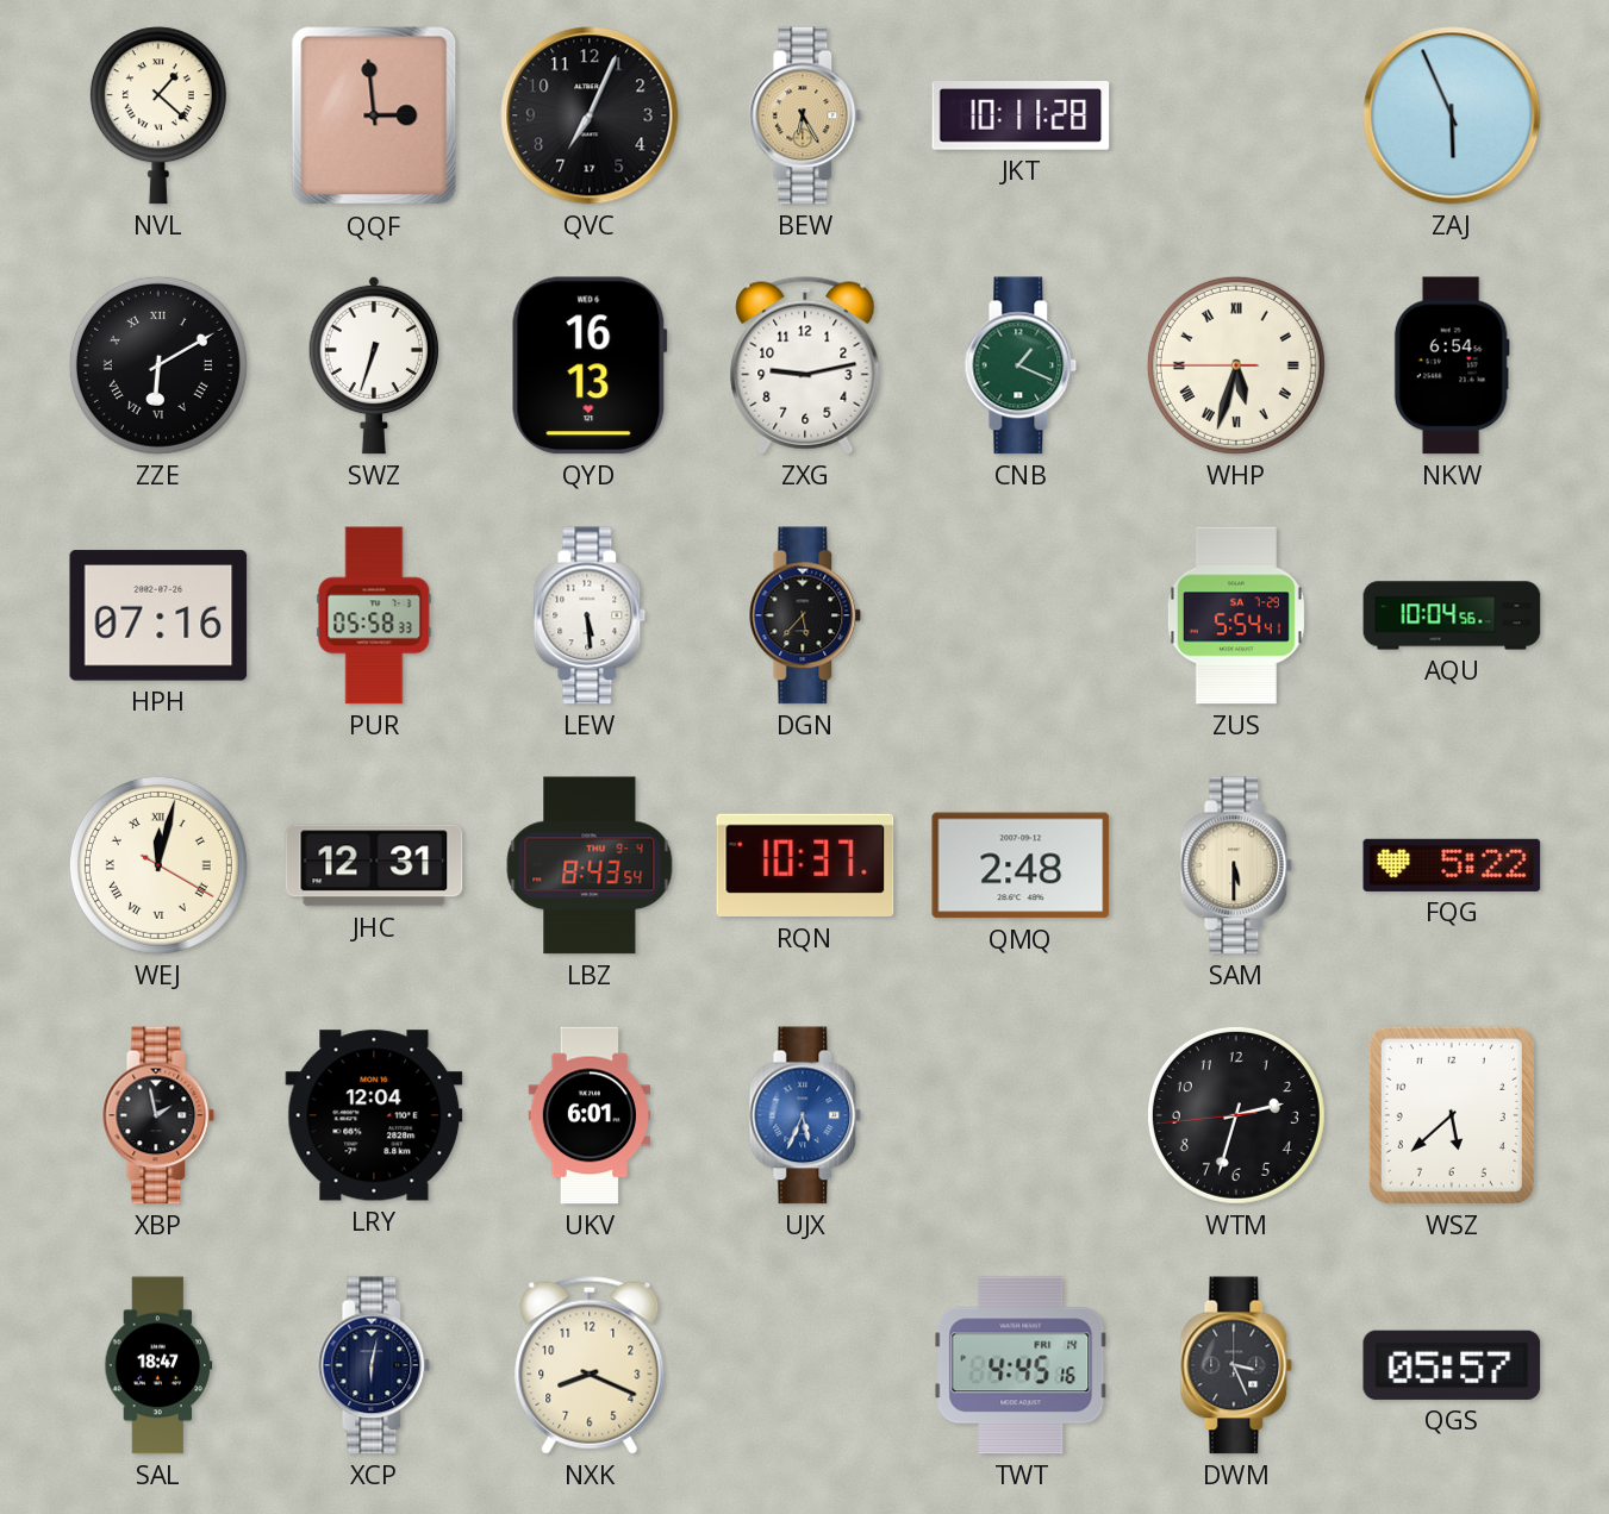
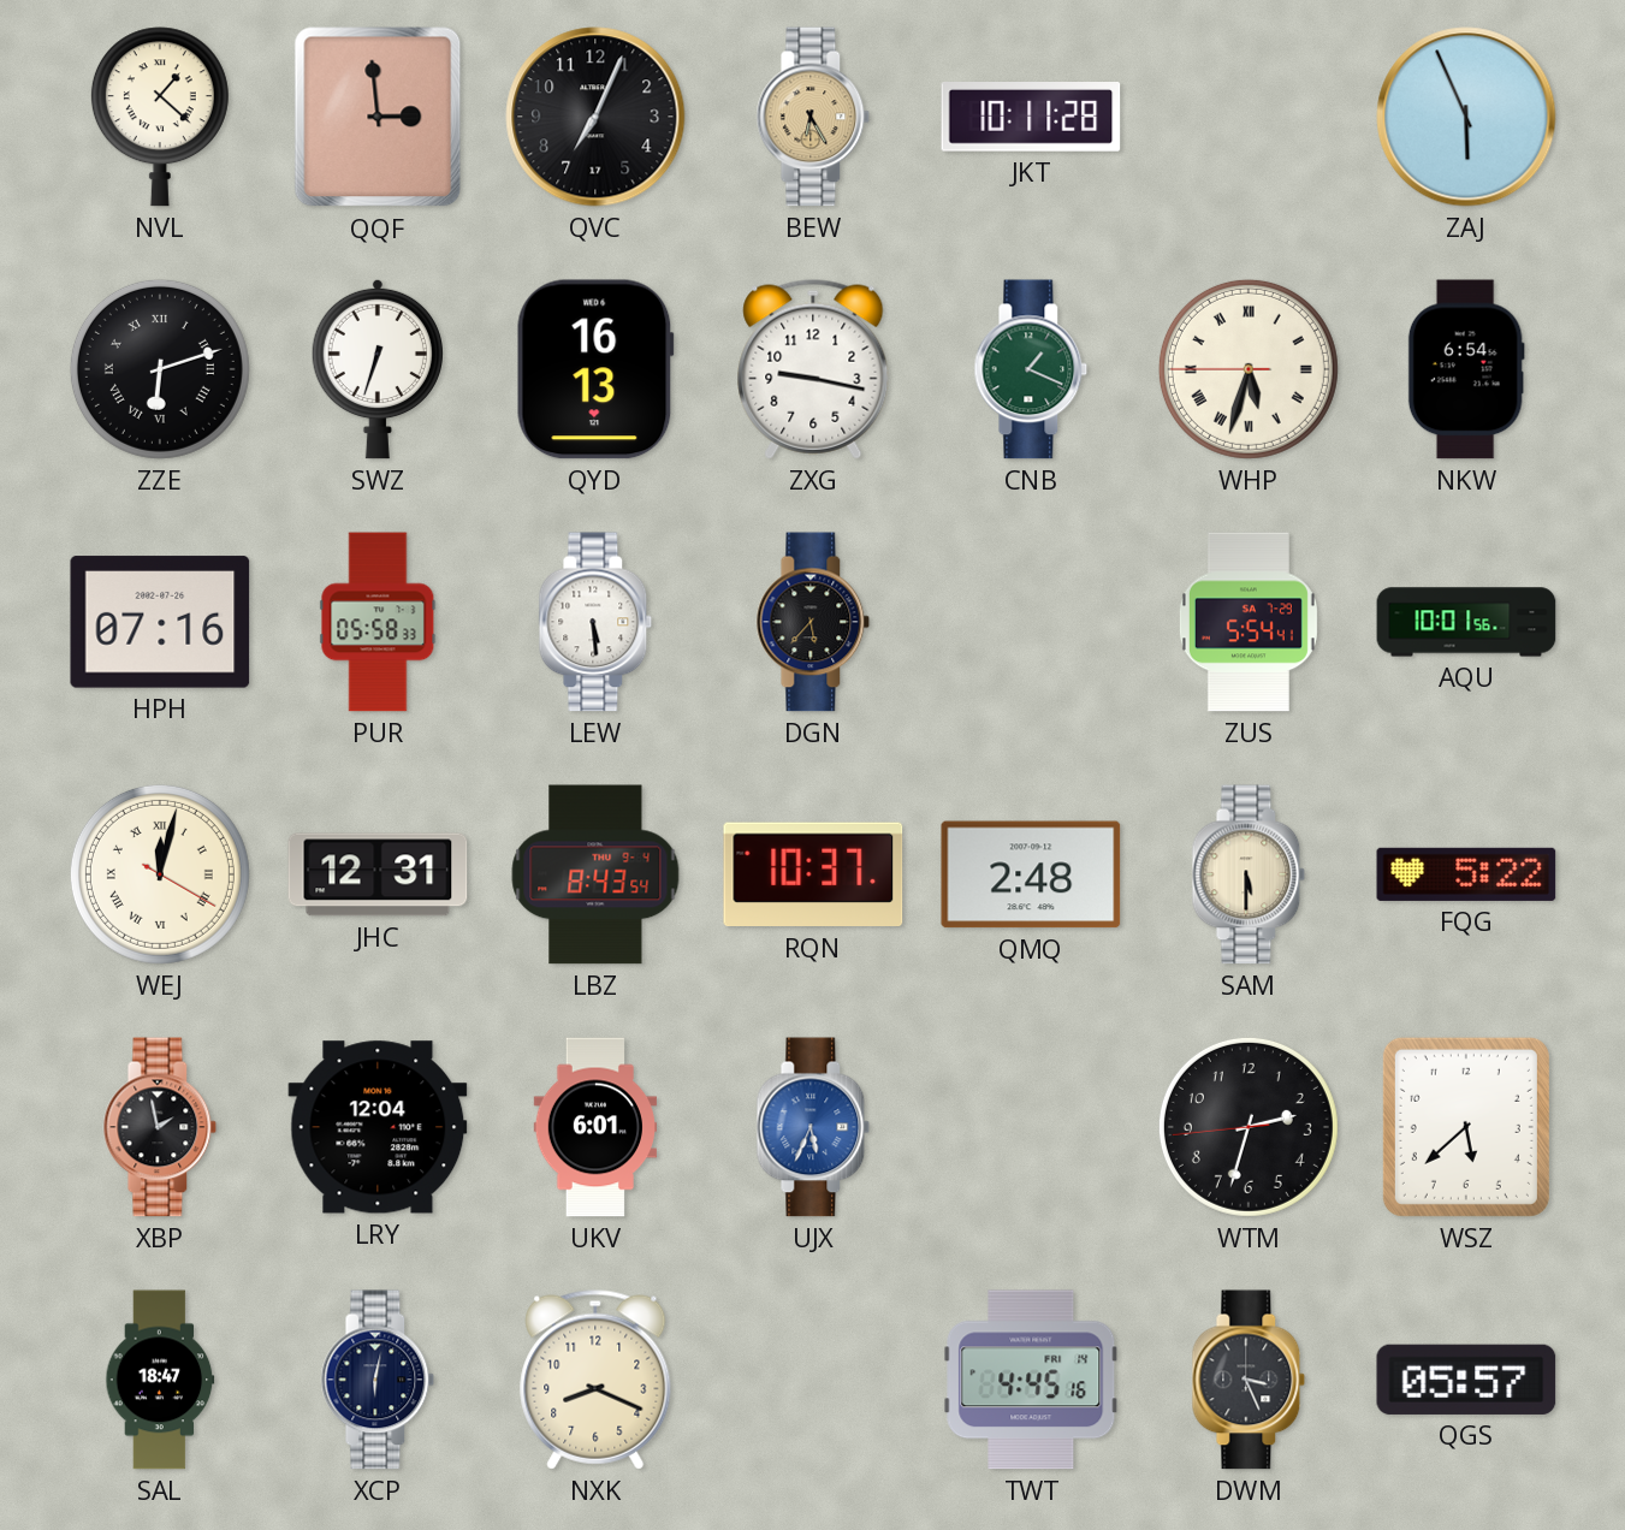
ZZE: 6:10 -> 6:12
ZXG: 9:13 -> 9:17
AQU: 10:04 -> 10:01
